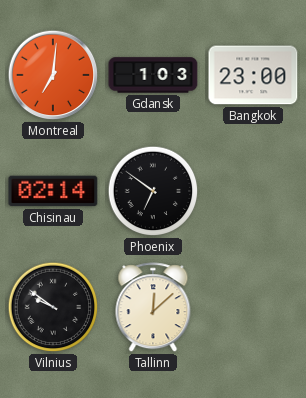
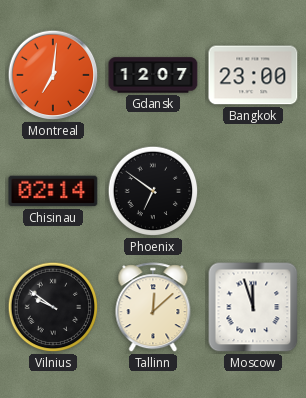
Gdansk: 1:03 -> 12:07
Moscow: none -> 11:57
